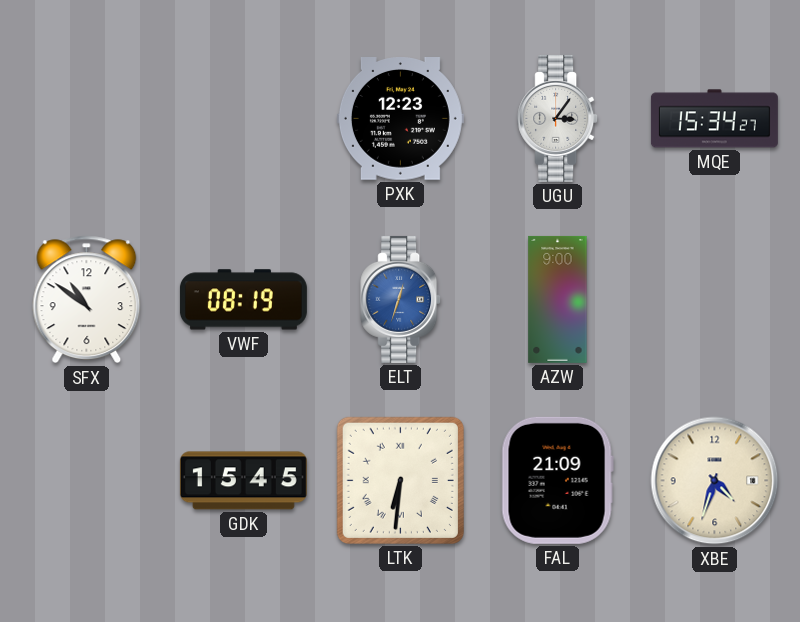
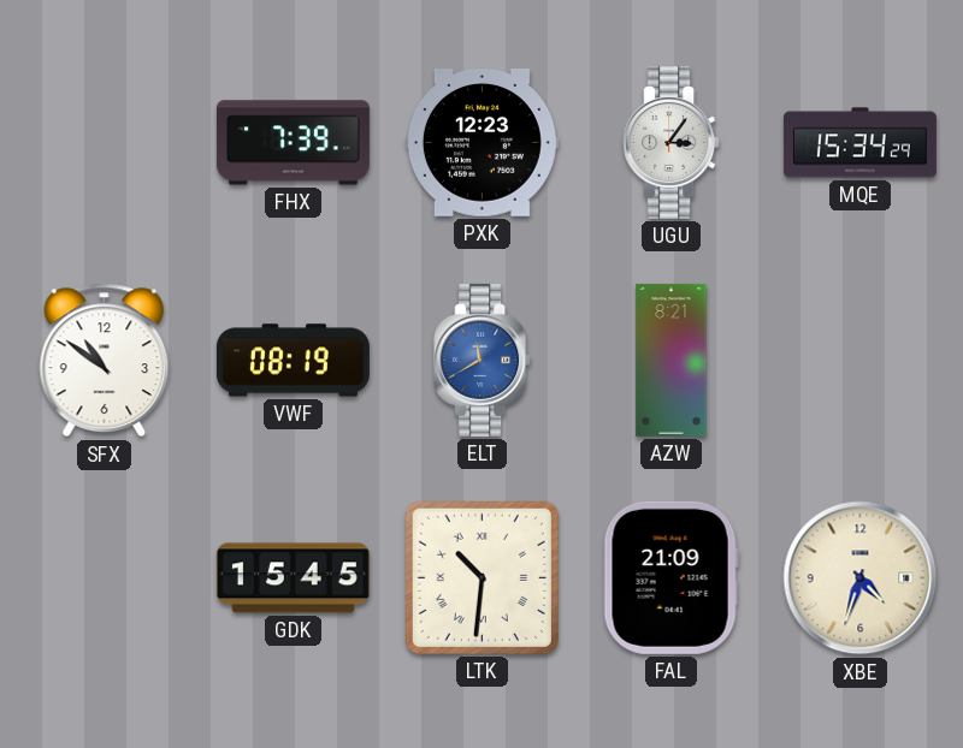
FHX: none -> 7:39
MQE: 15:34:27 -> 15:34:29
ELT: 12:33 -> 11:40
AZW: 9:00 -> 8:21
LTK: 6:31 -> 10:31
